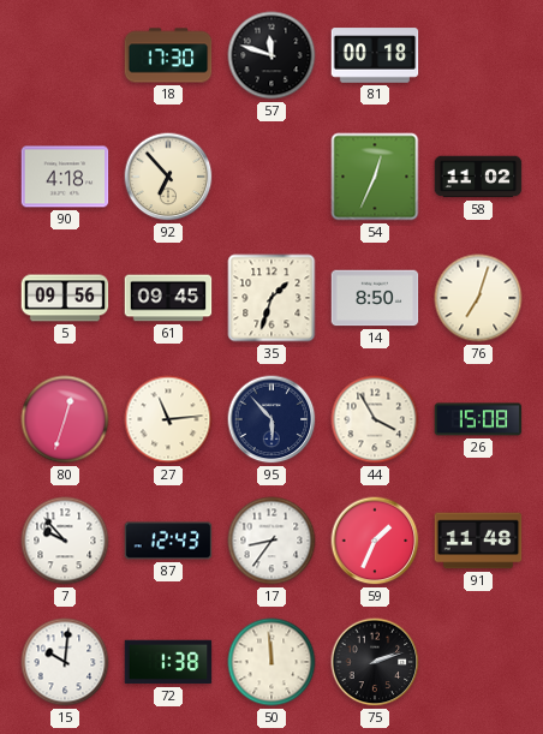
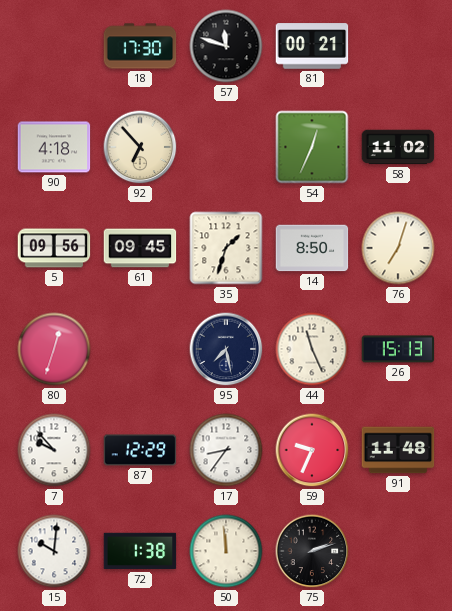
81: 00:18 -> 00:21
27: 11:14 -> none
95: 5:53 -> 7:28
44: 3:55 -> 11:26
26: 15:08 -> 15:13
87: 12:43 -> 12:29
59: 1:34 -> 9:34
